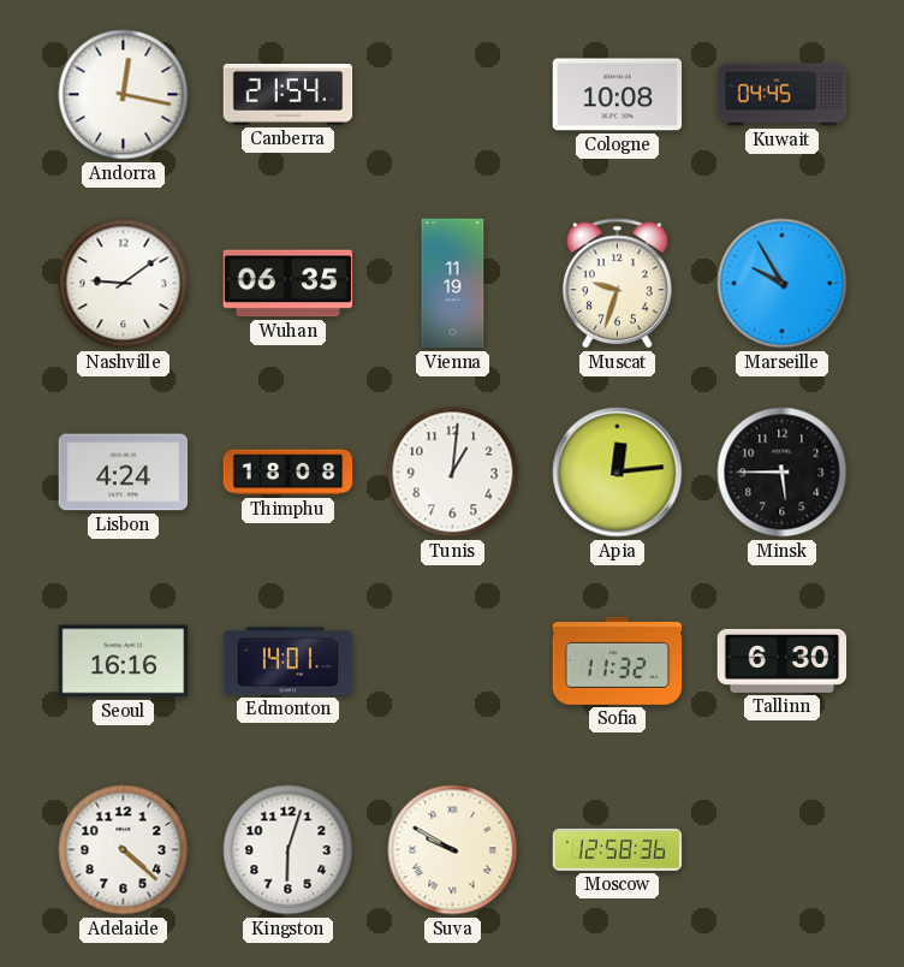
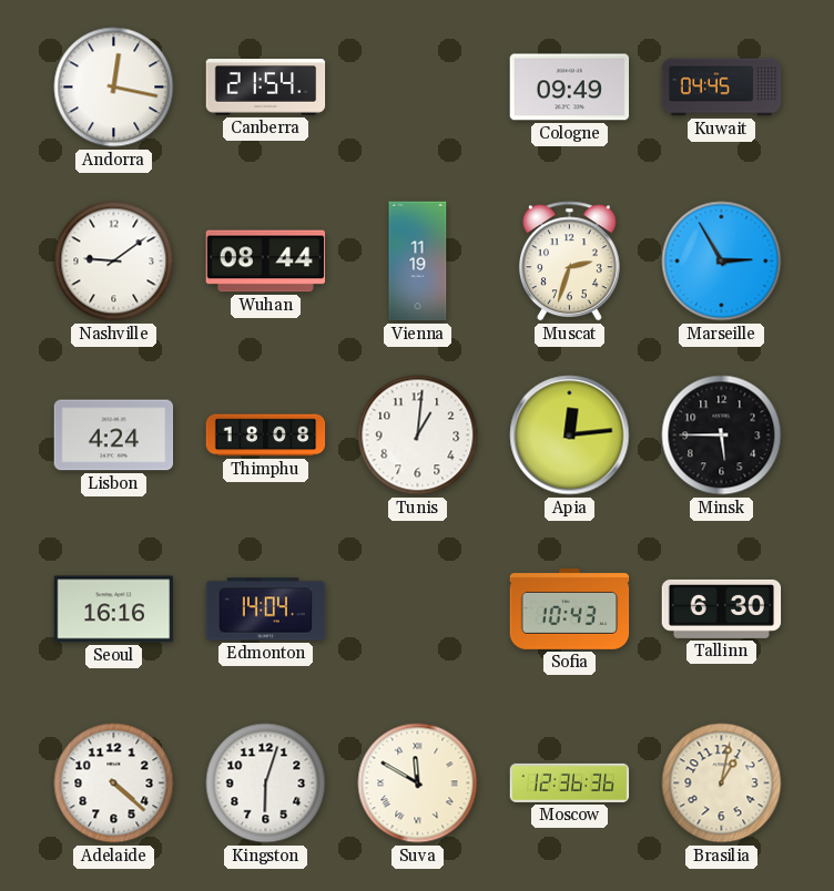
Cologne: 10:08 -> 09:49
Wuhan: 06:35 -> 08:44
Muscat: 9:33 -> 2:33
Marseille: 9:55 -> 2:55
Edmonton: 14:01 -> 14:04
Sofia: 11:32 -> 10:43
Suva: 9:50 -> 11:50
Moscow: 12:58 -> 12:36
Brasilia: none -> 1:02
